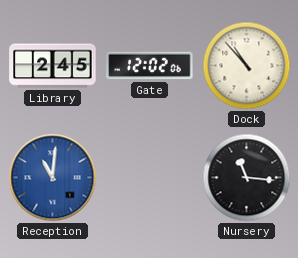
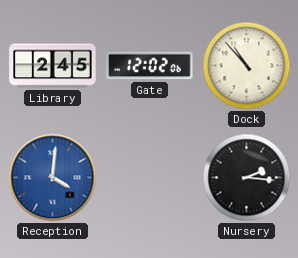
Reception: 11:01 -> 4:01
Nursery: 11:16 -> 2:16
